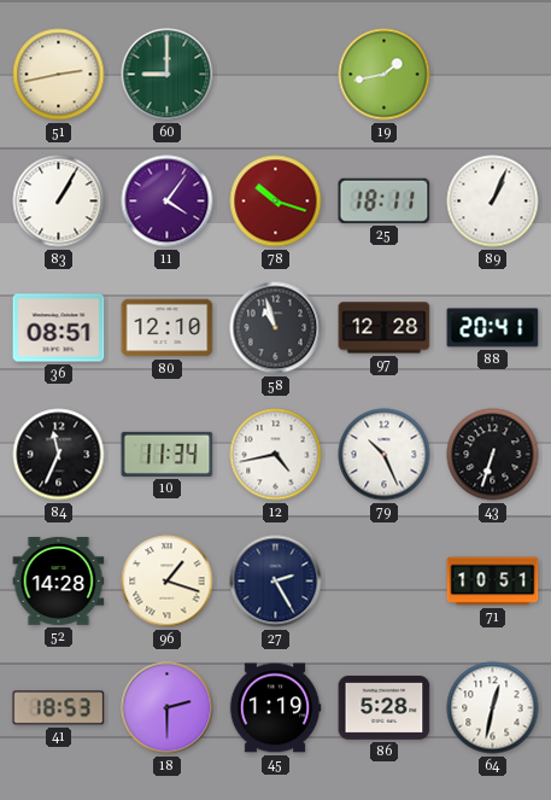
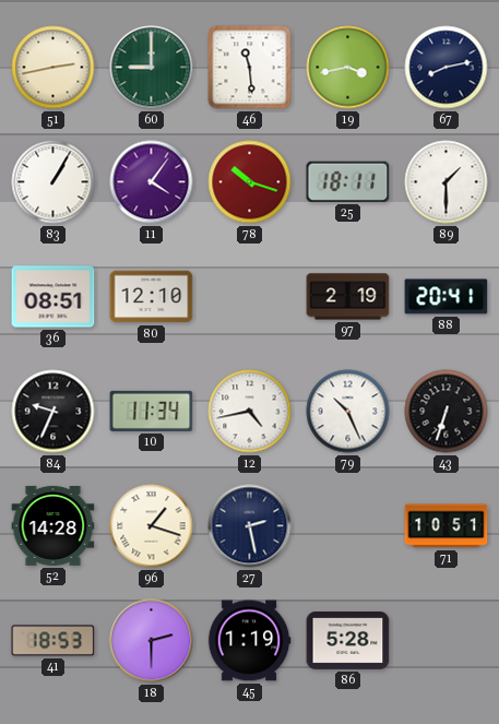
46: none -> 11:29
19: 1:43 -> 3:43
67: none -> 8:13
89: 1:04 -> 1:30
58: 10:57 -> none
97: 12:28 -> 2:19
84: 11:34 -> 9:34
27: 2:25 -> 2:28
64: 12:32 -> none
